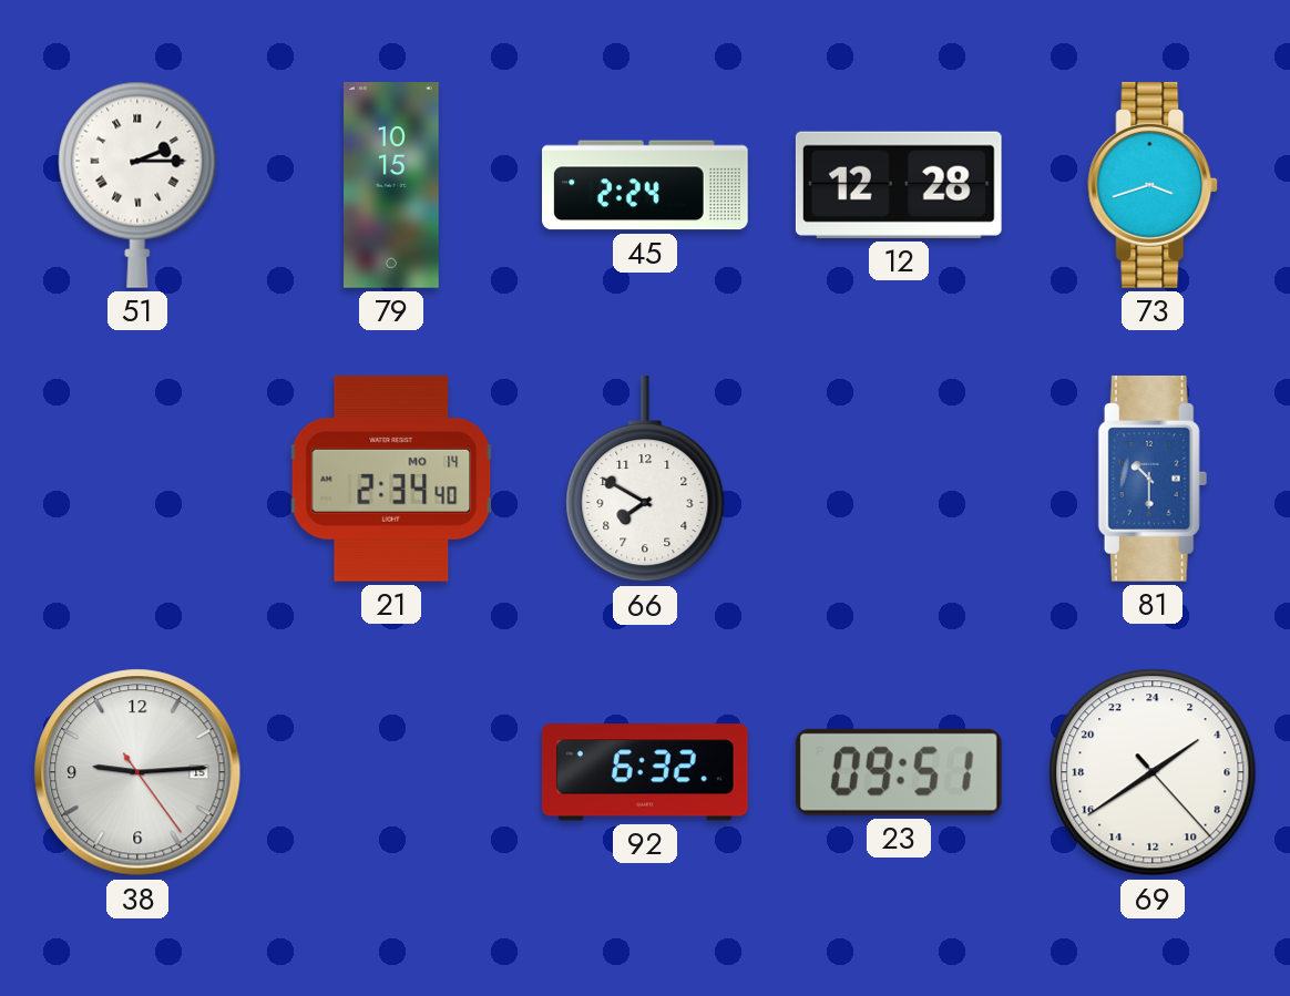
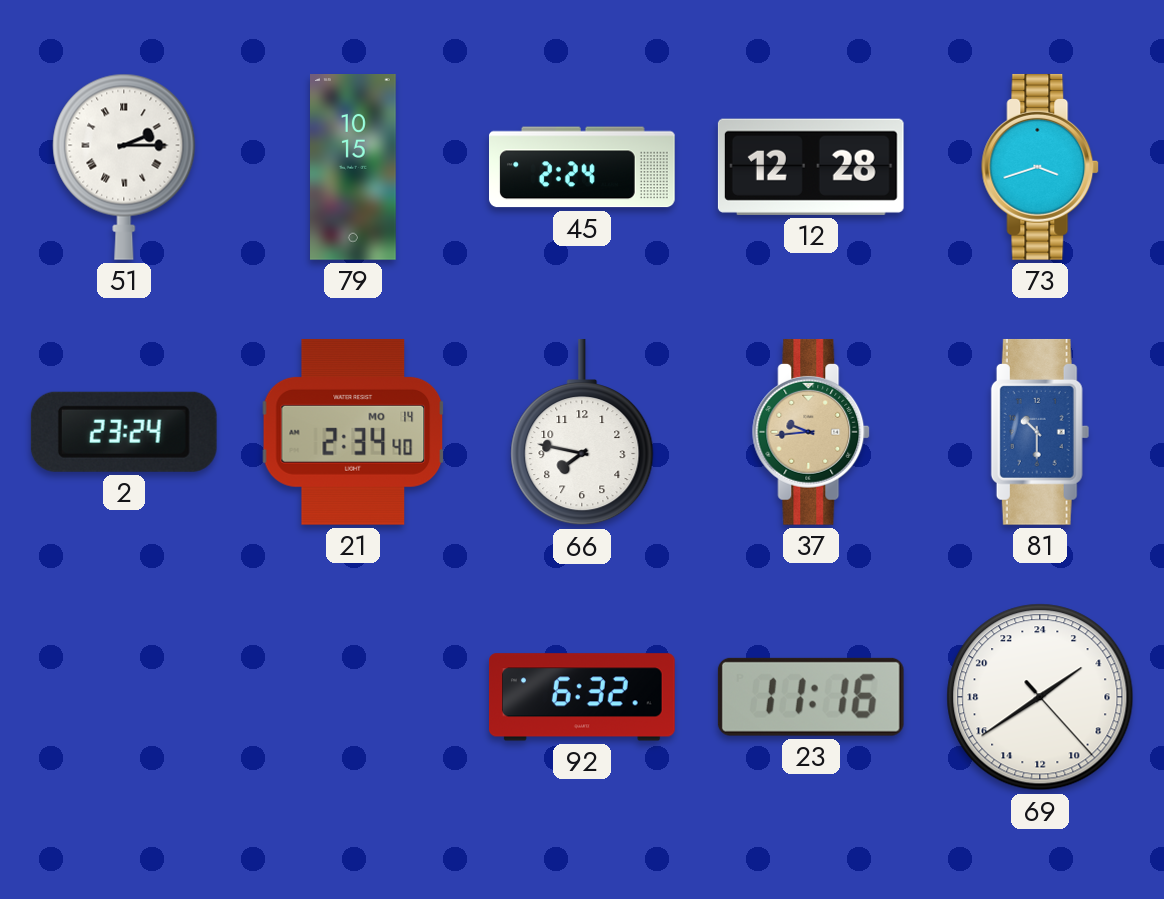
2: none -> 23:24
66: 7:50 -> 7:47
37: none -> 9:44
38: 9:14 -> none
23: 09:51 -> 11:16
